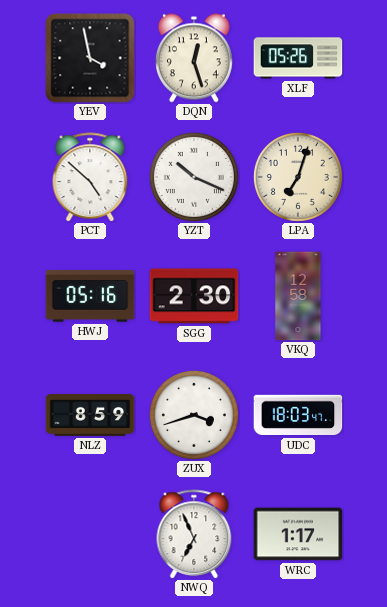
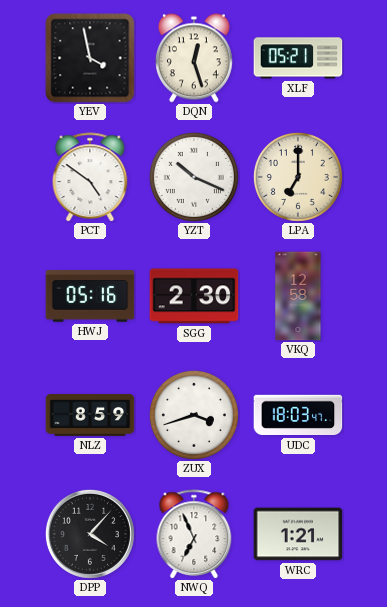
XLF: 05:26 -> 05:21
PCT: 4:52 -> 4:51
LPA: 7:03 -> 7:00
DPP: none -> 4:07
WRC: 1:17 -> 1:21
